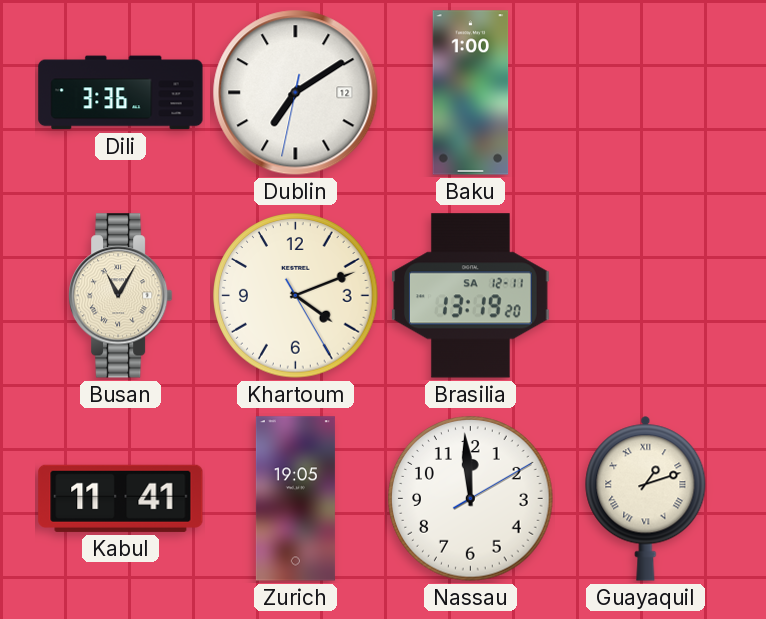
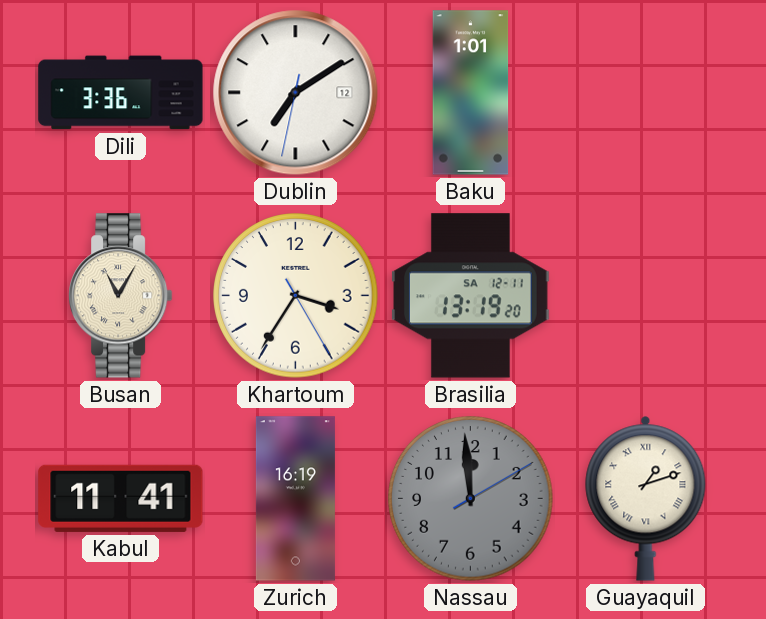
Baku: 1:00 -> 1:01
Khartoum: 4:11 -> 3:35
Zurich: 19:05 -> 16:19
Nassau dial: white -> grey
